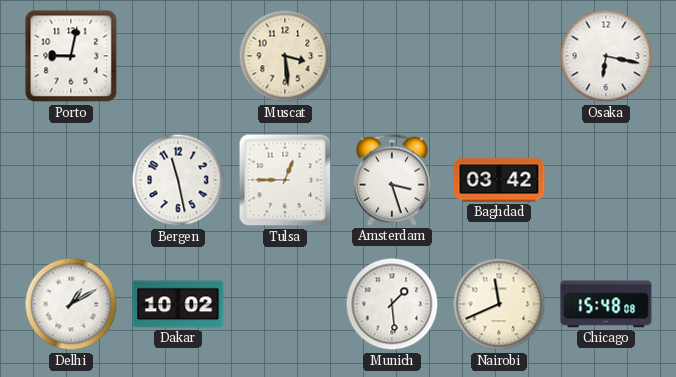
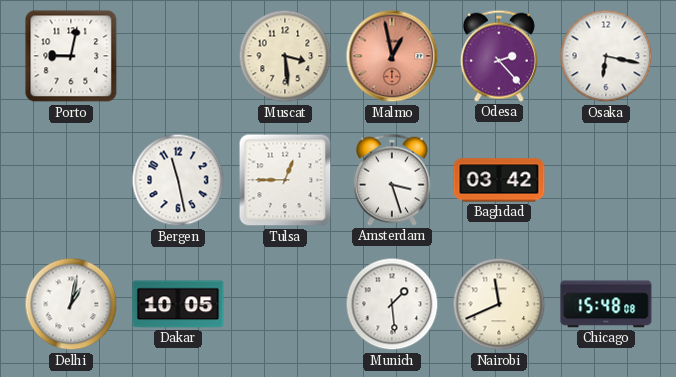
Malmo: none -> 12:58
Odesa: none -> 2:23
Delhi: 1:10 -> 1:02
Dakar: 10:02 -> 10:05
